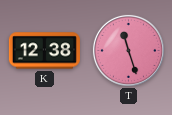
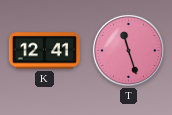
K: 12:38 -> 12:41
